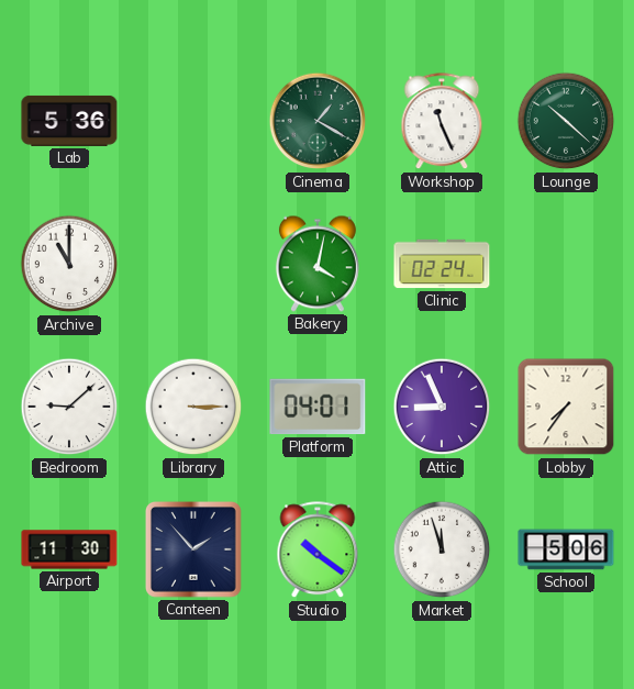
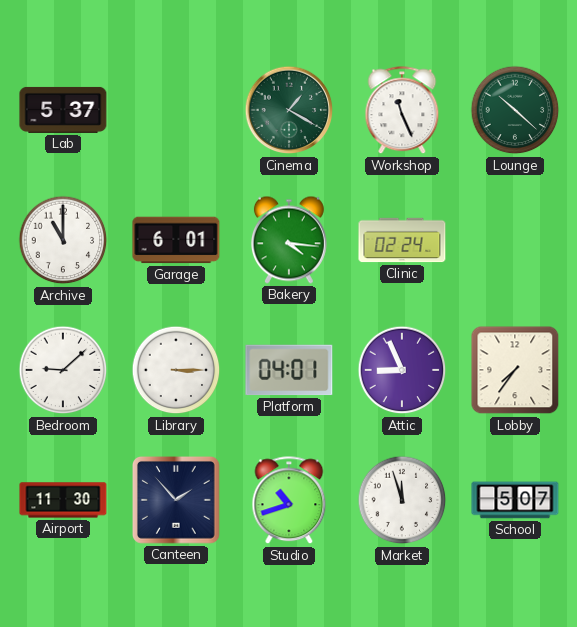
Lab: 5:36 -> 5:37
Garage: none -> 6:01
Bakery: 4:02 -> 4:16
Studio: 10:21 -> 10:42
School: 5:06 -> 5:07
